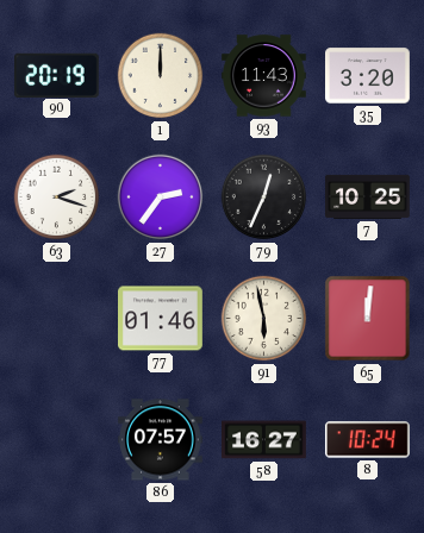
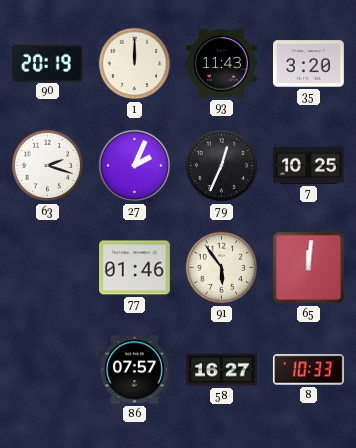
27: 2:36 -> 2:04
91: 5:58 -> 5:54
8: 10:24 -> 10:33
